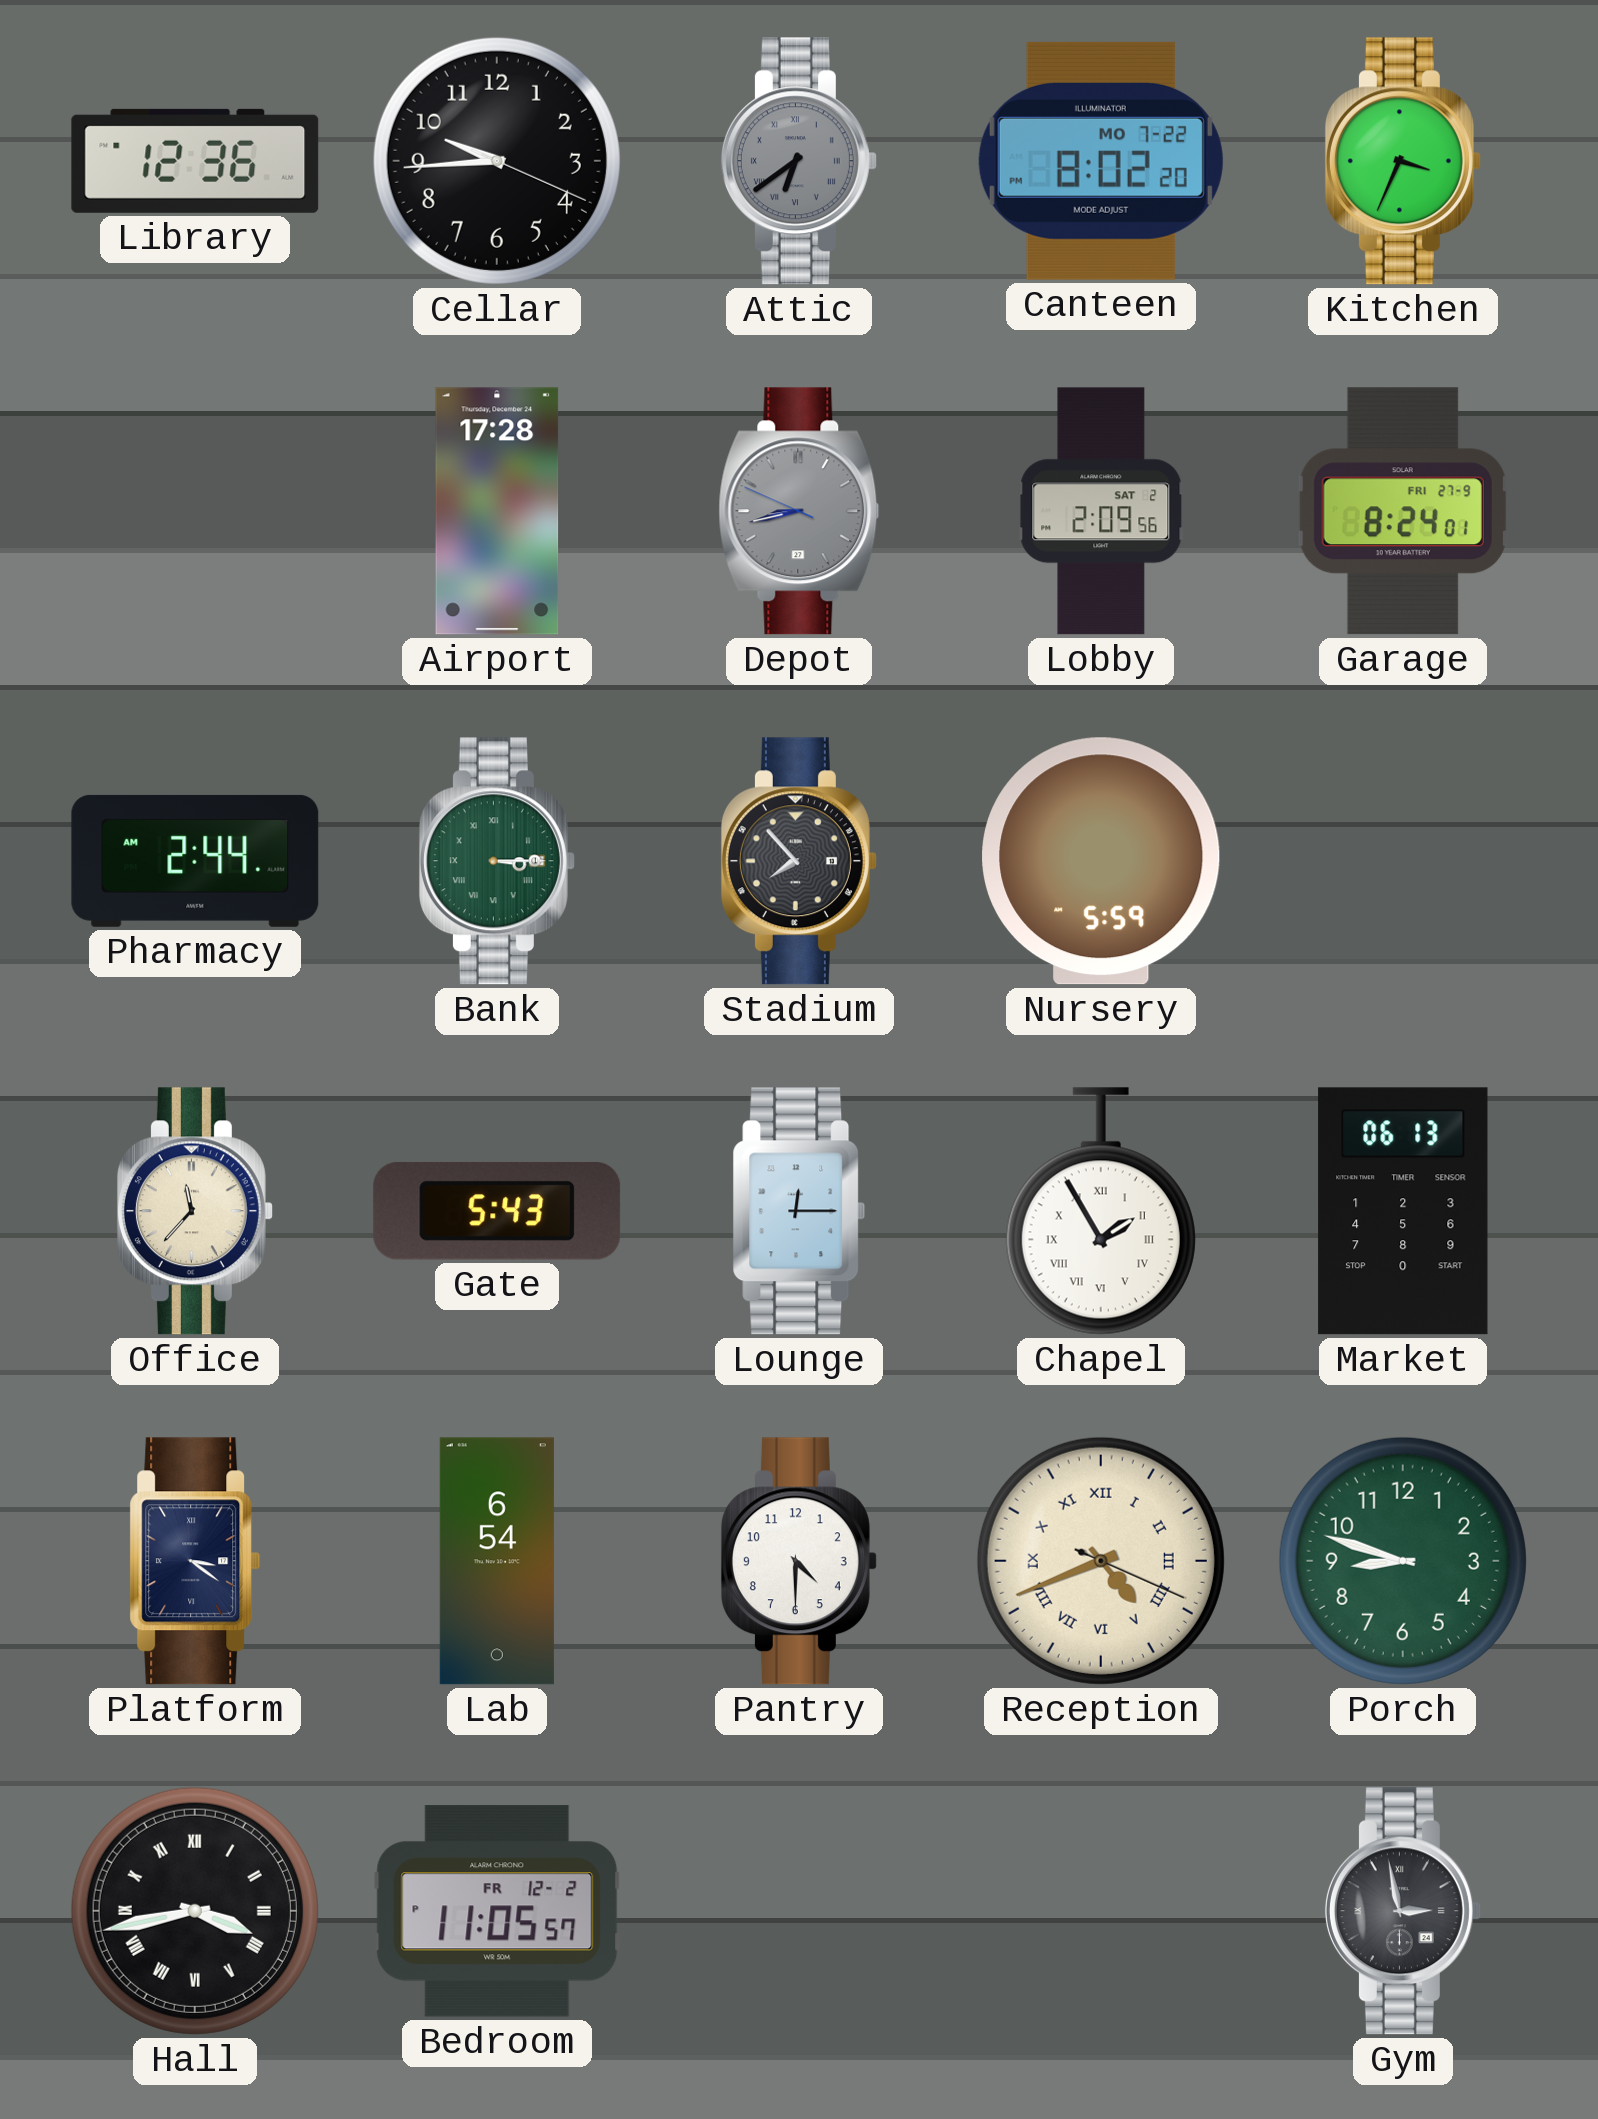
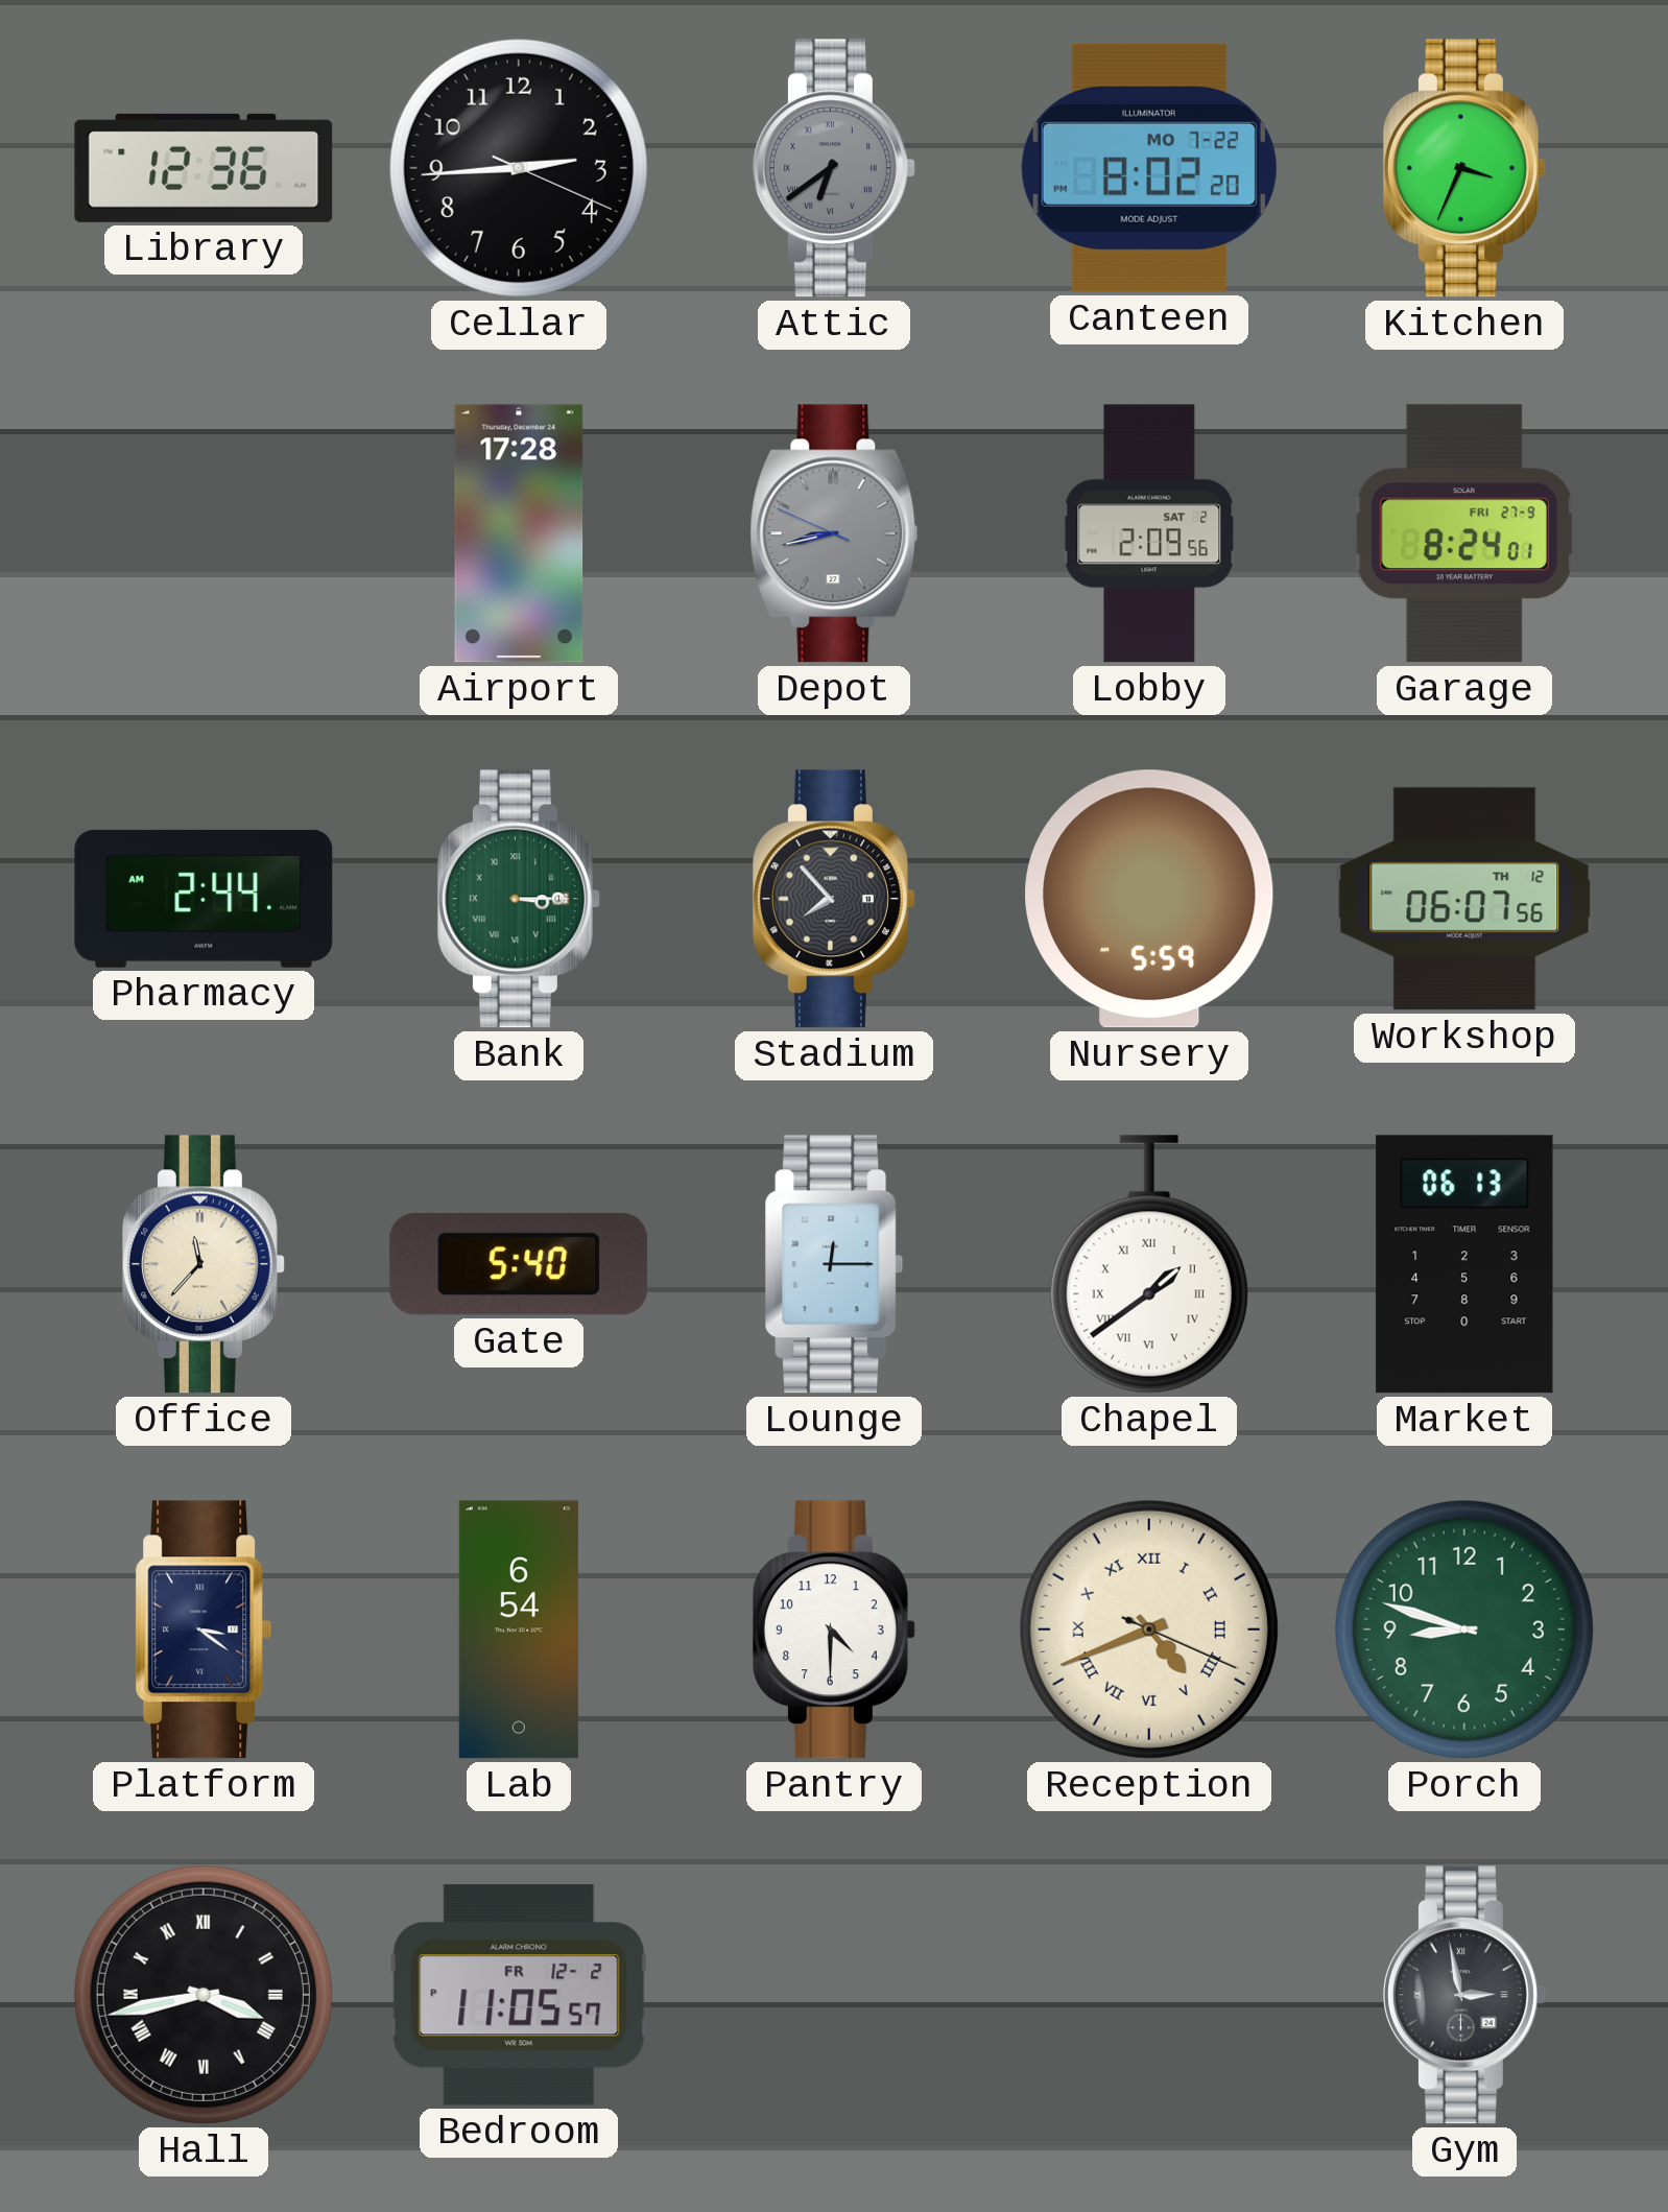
Cellar: 9:44 -> 2:44
Workshop: none -> 06:07
Gate: 5:43 -> 5:40
Chapel: 1:55 -> 1:39
